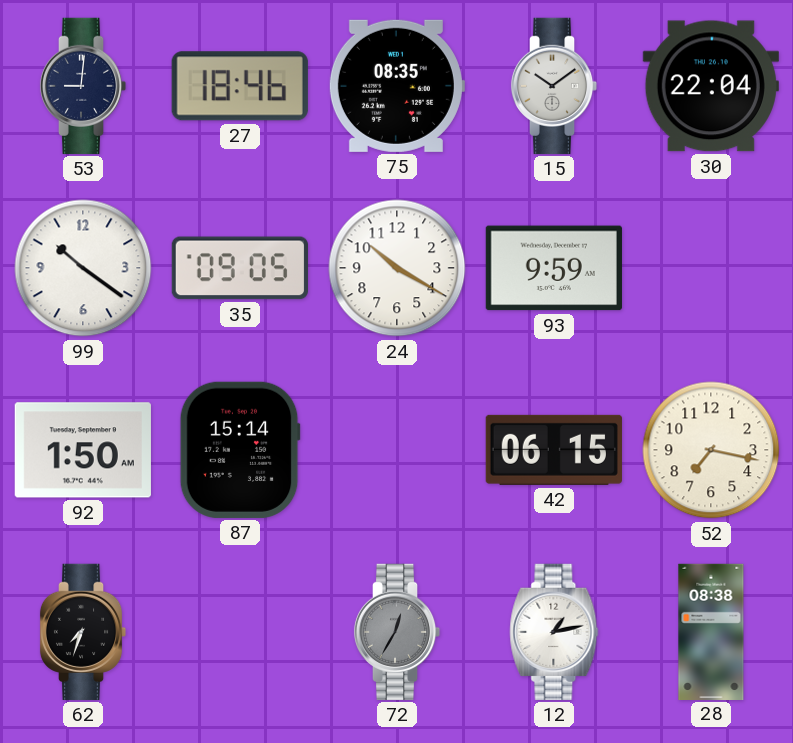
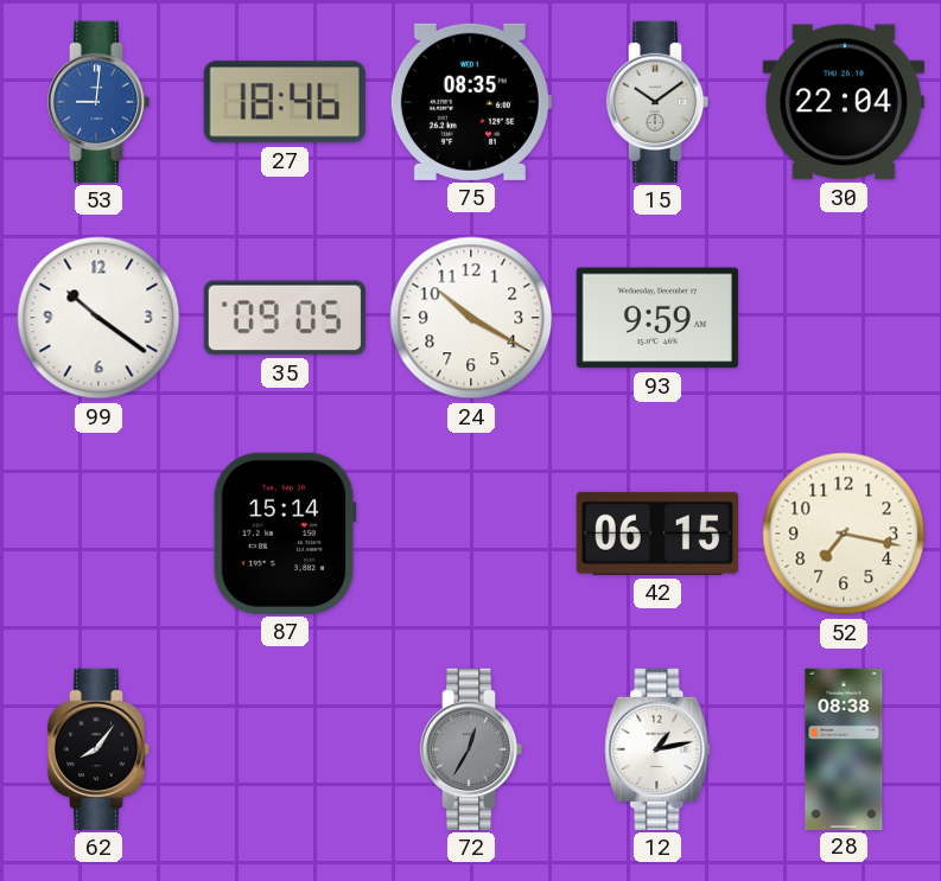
53 dial: navy -> blue
92: 1:50 -> none
62: 7:33 -> 8:06
